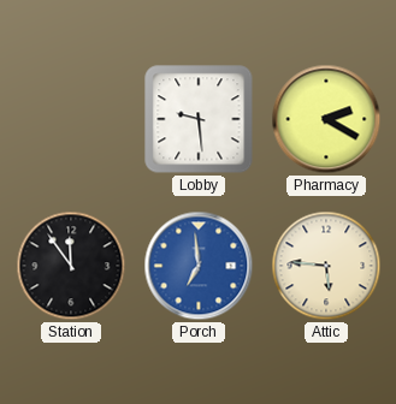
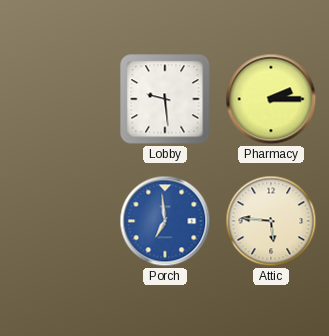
Pharmacy: 2:20 -> 2:15
Station: 11:54 -> none
